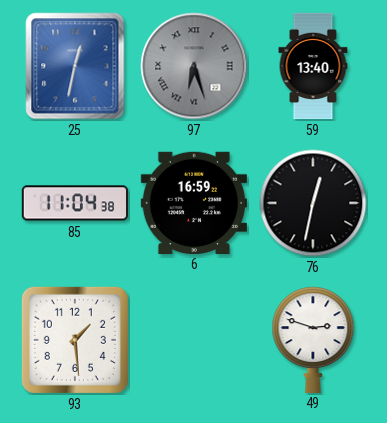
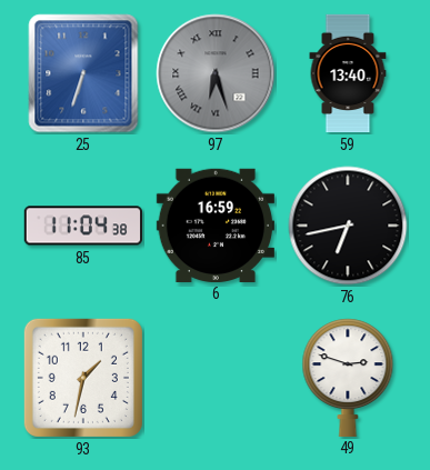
25: 12:32 -> 6:33
76: 12:32 -> 6:43
93: 1:29 -> 1:32
